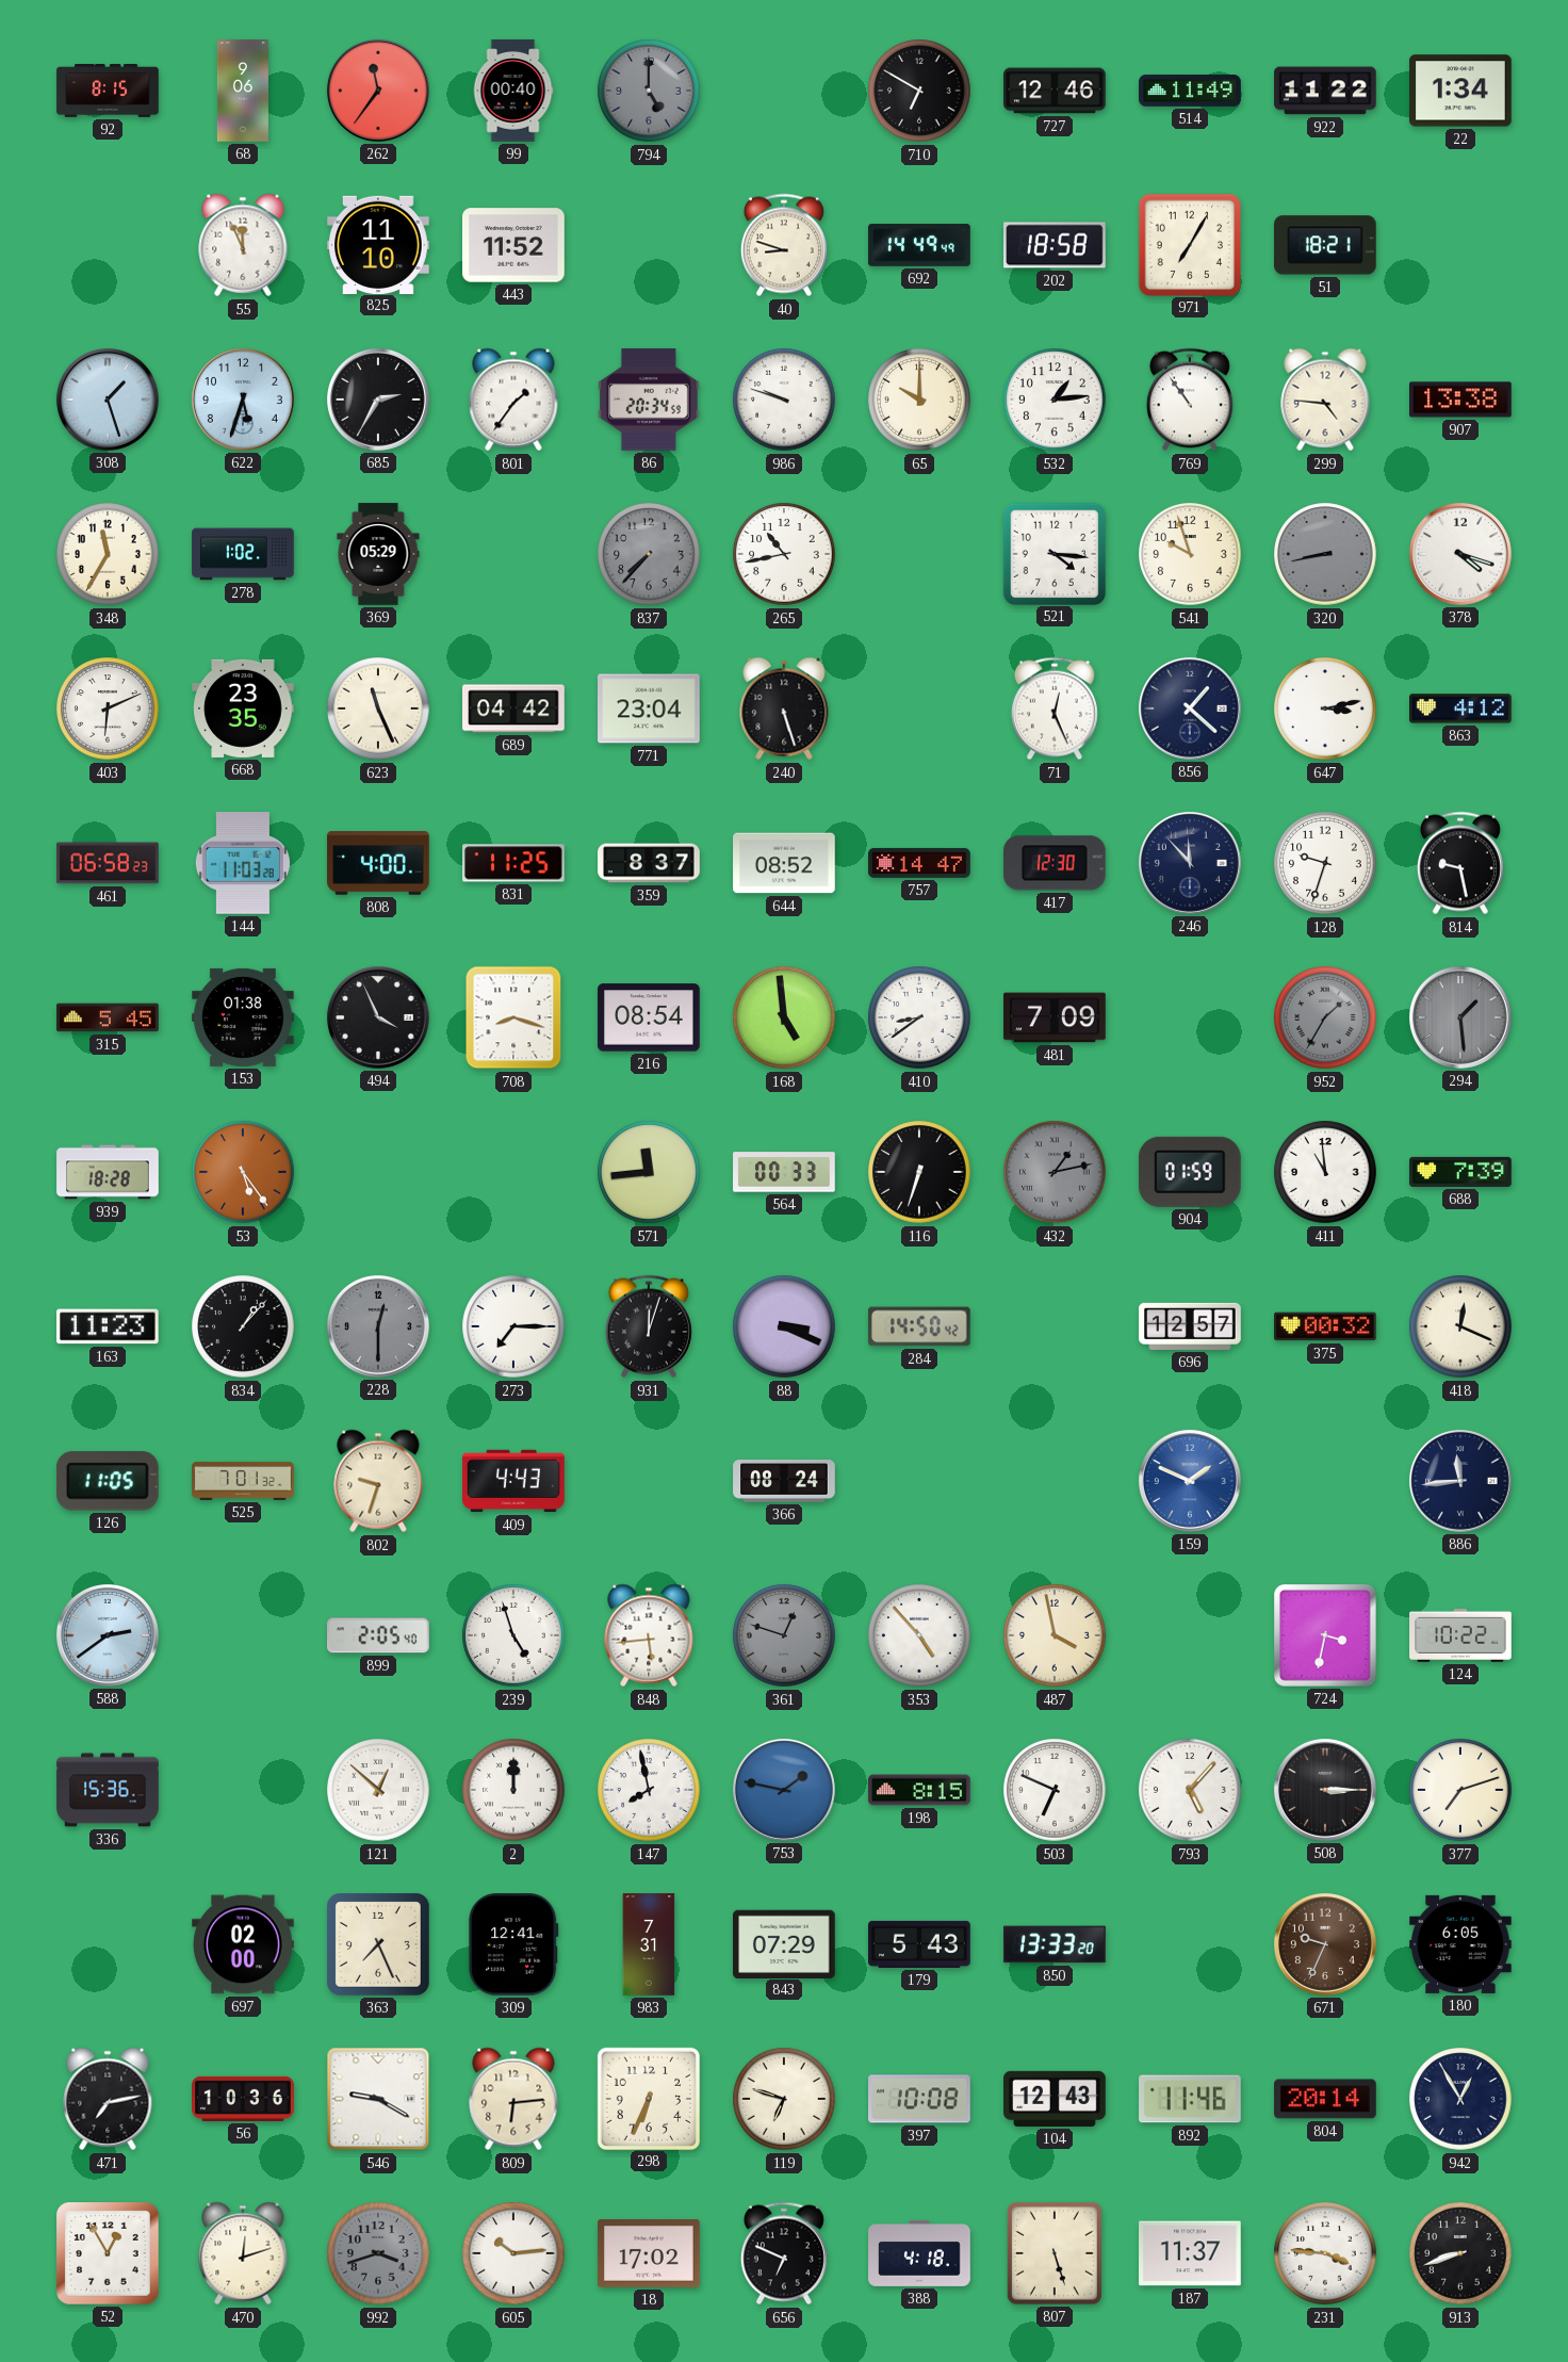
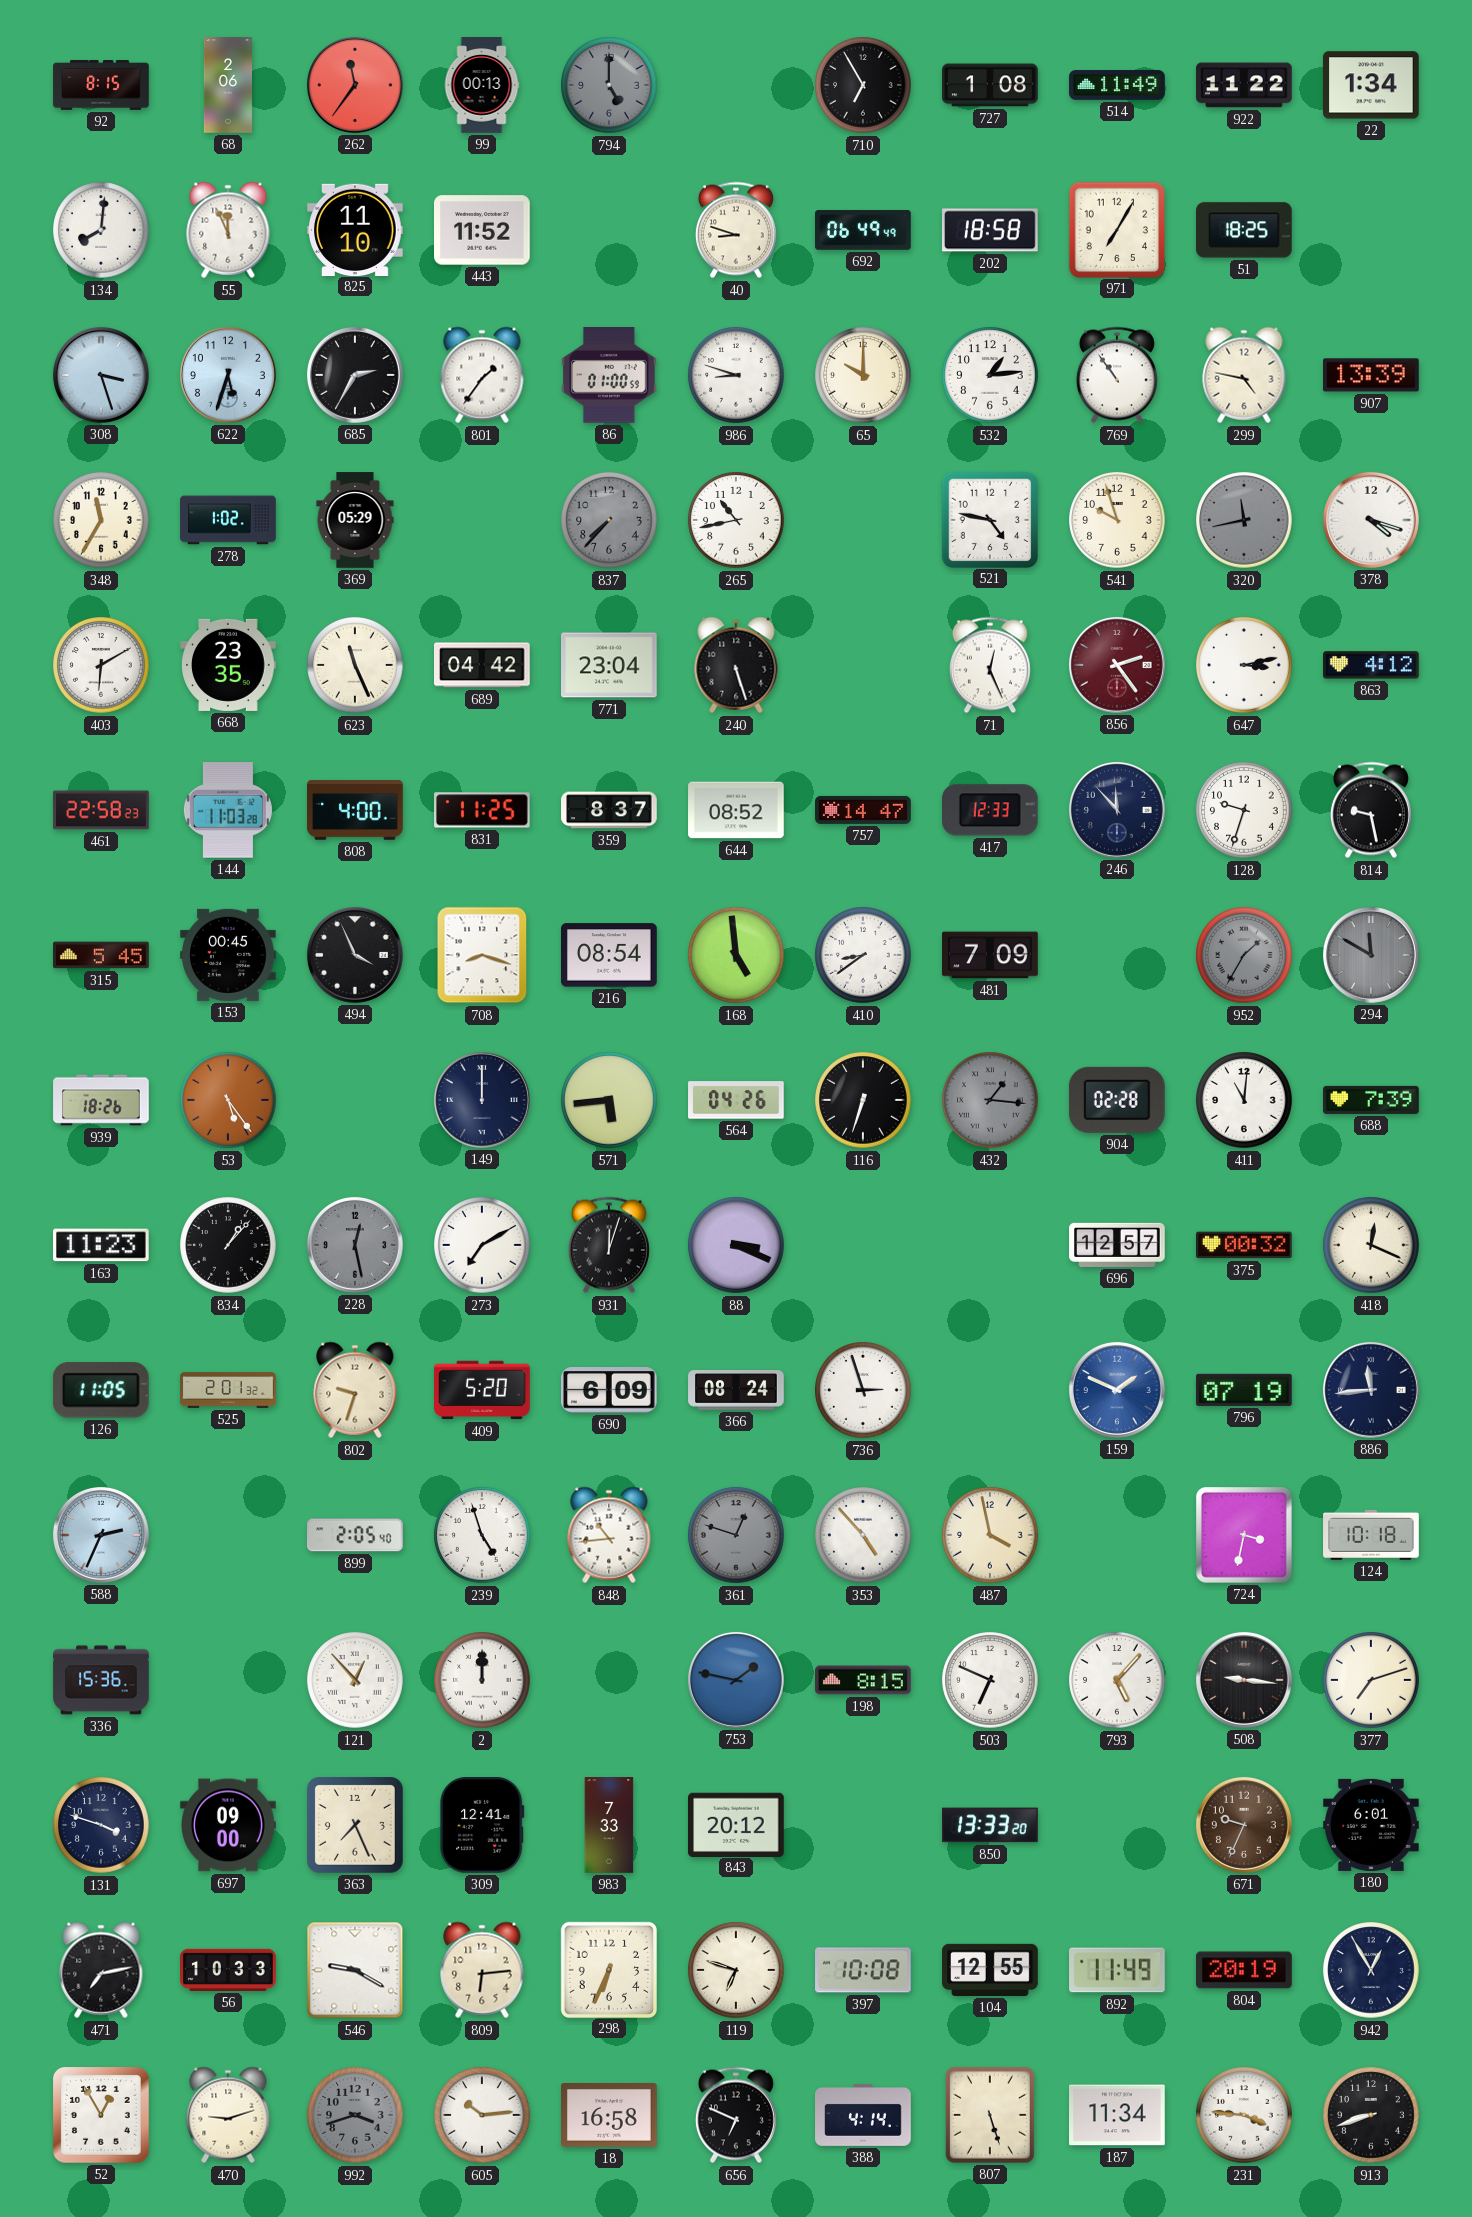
68: 9:06 -> 2:06
99: 00:40 -> 00:13
710: 6:50 -> 6:55
727: 12:46 -> 1:08
134: none -> 8:01
692: 14:49 -> 06:49
51: 18:21 -> 18:25
308: 1:27 -> 3:27
86: 20:34 -> 01:00
986: 9:48 -> 8:48
299: 4:46 -> 4:47
907: 13:38 -> 13:39
521: 4:16 -> 4:47
320: 8:43 -> 11:43
403: 6:11 -> 6:10
856: 1:22 -> 2:24
856 dial: navy -> burgundy
461: 06:58 -> 22:58
417: 12:30 -> 12:33
153: 01:38 -> 00:45
294: 1:29 -> 11:50
939: 18:28 -> 18:26
149: none -> 12:00
571: 11:44 -> 5:44
564: 00:33 -> 04:26
432: 1:13 -> 1:16
904: 01:59 -> 02:28
411: 10:59 -> 11:01
228: 12:30 -> 12:28
273: 7:15 -> 7:10
284: 14:50 -> none
525: 7:01 -> 2:01
409: 4:43 -> 5:20
690: none -> 6:09
736: none -> 2:57
796: none -> 07:19
588: 2:39 -> 2:34
848: 5:44 -> 10:44
124: 10:22 -> 10:18
121: 12:52 -> 12:53
147: 7:58 -> none
508: 3:15 -> 9:16
131: none -> 3:48
697: 02:00 -> 09:00
983: 7:31 -> 7:33
843: 07:29 -> 20:12
179: 5:43 -> none
180: 6:05 -> 6:01
56: 10:36 -> 10:33
104: 12:43 -> 12:55
892: 11:46 -> 11:49
804: 20:14 -> 20:19
470: 12:12 -> 9:12
18: 17:02 -> 16:58
388: 4:18 -> 4:14
187: 11:37 -> 11:34
